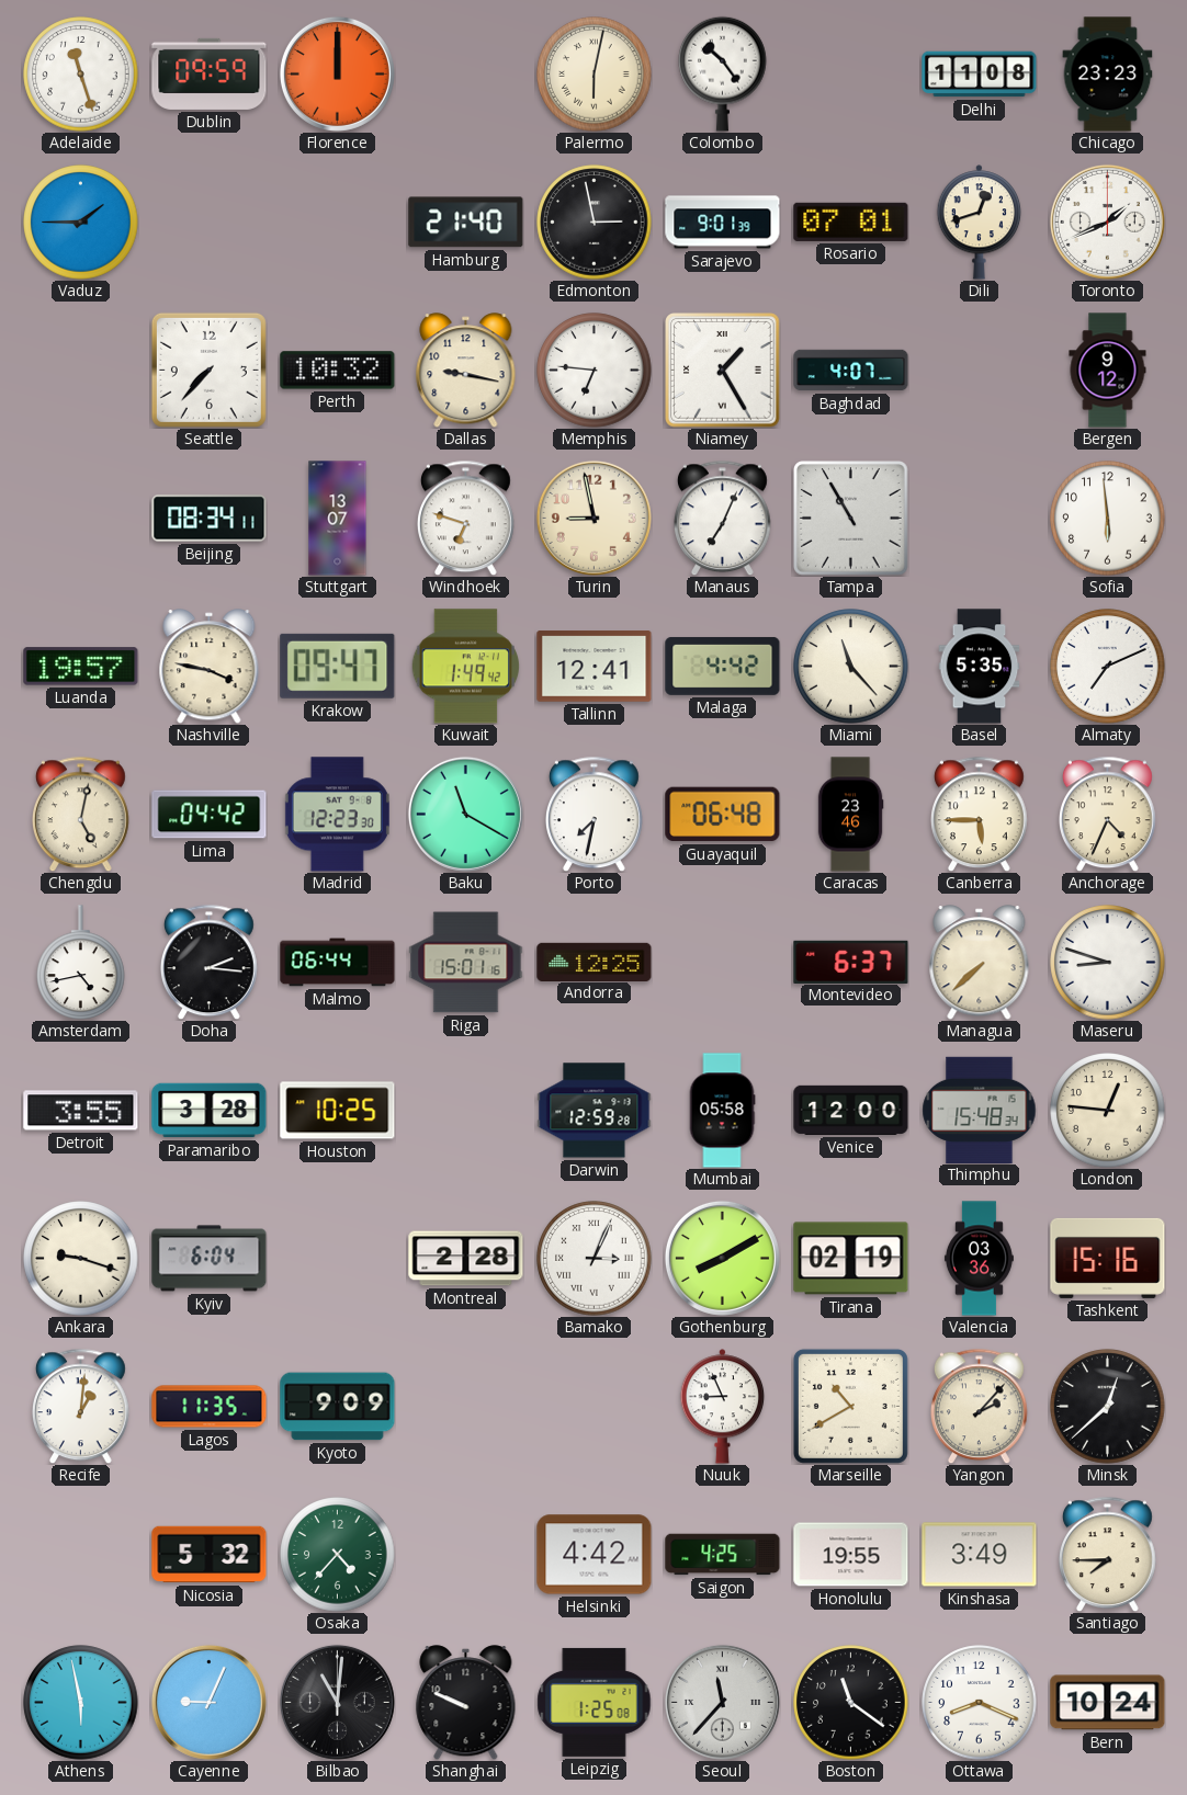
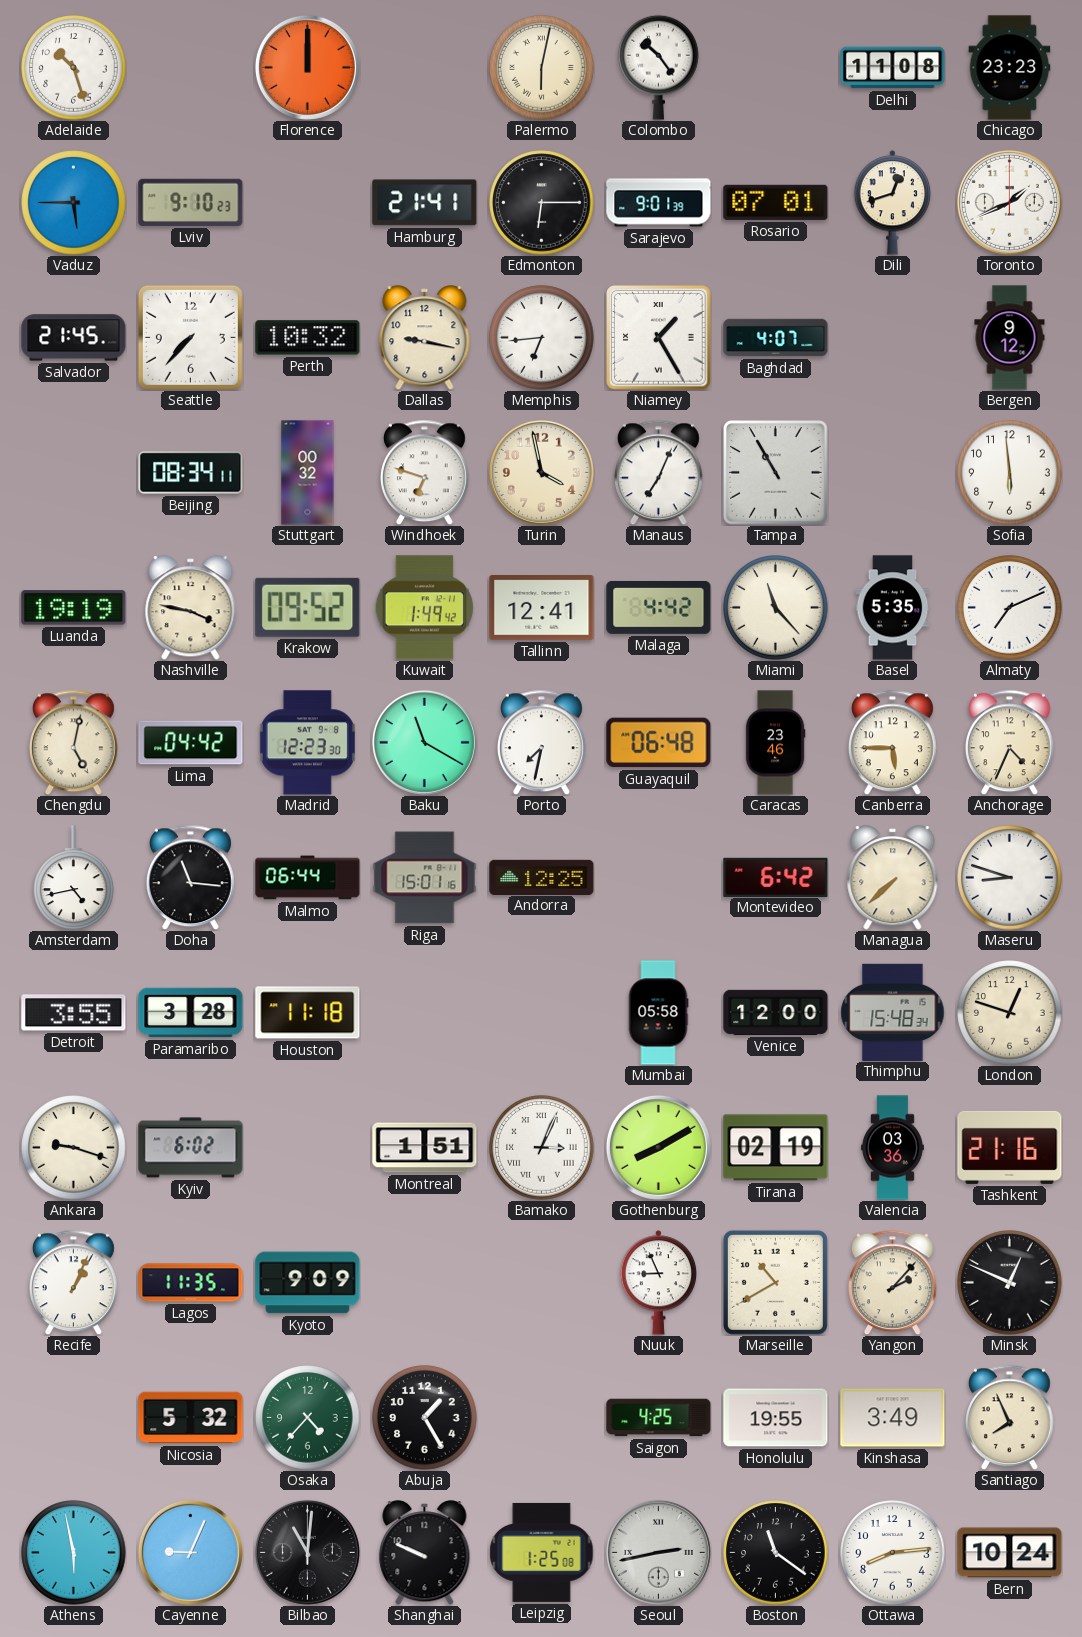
Adelaide: 11:27 -> 10:27
Dublin: 09:59 -> none
Vaduz: 1:45 -> 5:45
Lviv: none -> 9:10
Hamburg: 21:40 -> 21:41
Edmonton: 2:58 -> 6:15
Salvador: none -> 21:45
Memphis: 6:46 -> 6:44
Stuttgart: 13:07 -> 00:32
Turin: 8:58 -> 3:58
Luanda: 19:57 -> 19:19
Krakow: 09:47 -> 09:52
Doha: 2:16 -> 11:16
Montevideo: 6:37 -> 6:42
Houston: 10:25 -> 11:18
Darwin: 12:59 -> none
London: 12:46 -> 12:48
Kyiv: 6:04 -> 6:02
Montreal: 2:28 -> 1:51
Tashkent: 15:16 -> 21:16
Recife: 1:01 -> 1:04
Minsk: 12:38 -> 12:49
Abuja: none -> 1:25
Helsinki: 4:42 -> none
Santiago: 7:45 -> 7:56
Seoul: 11:37 -> 2:43
Ottawa: 8:19 -> 8:14
